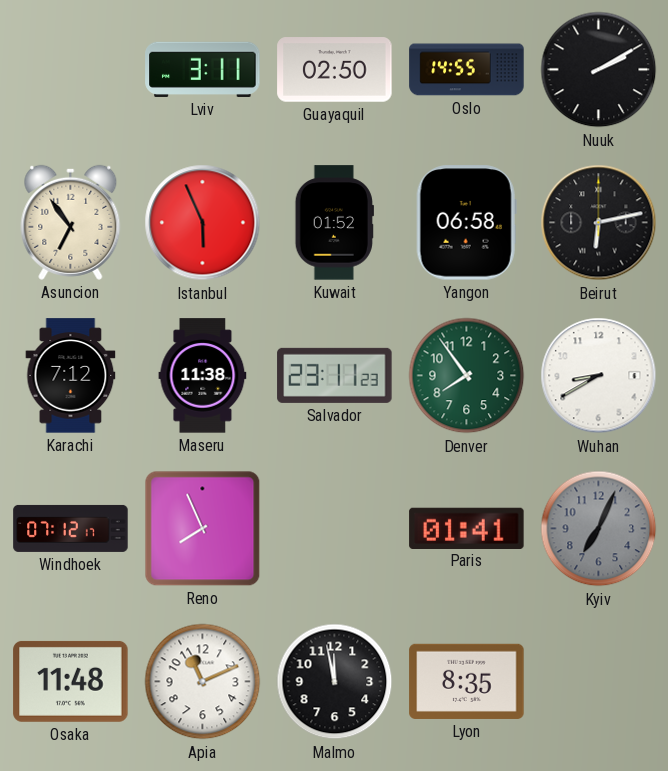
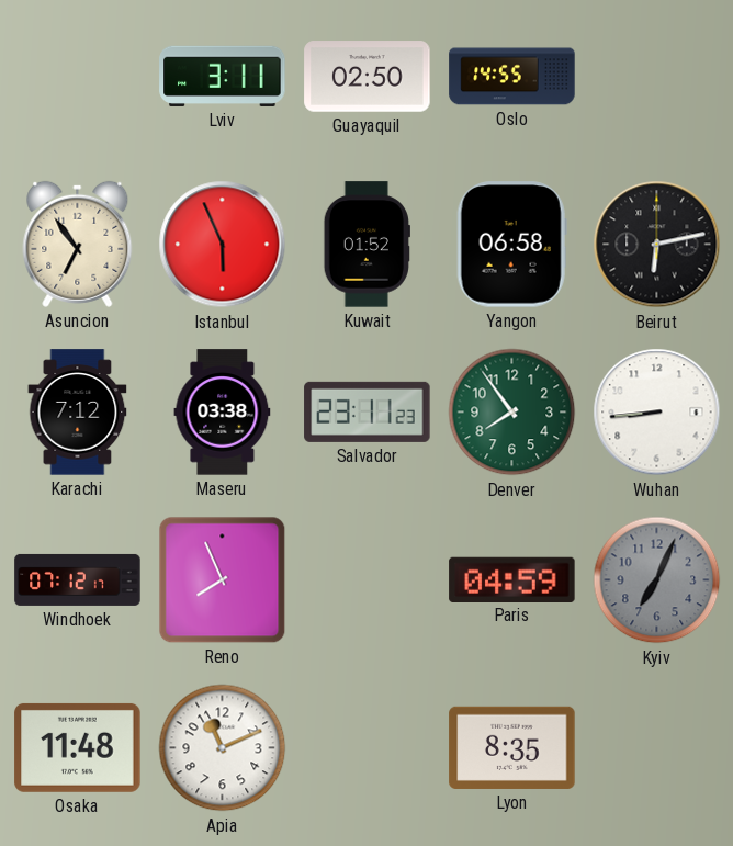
Nuuk: 2:10 -> none
Maseru: 11:38 -> 03:38
Wuhan: 8:40 -> 8:44
Paris: 01:41 -> 04:59
Malmo: 11:58 -> none
